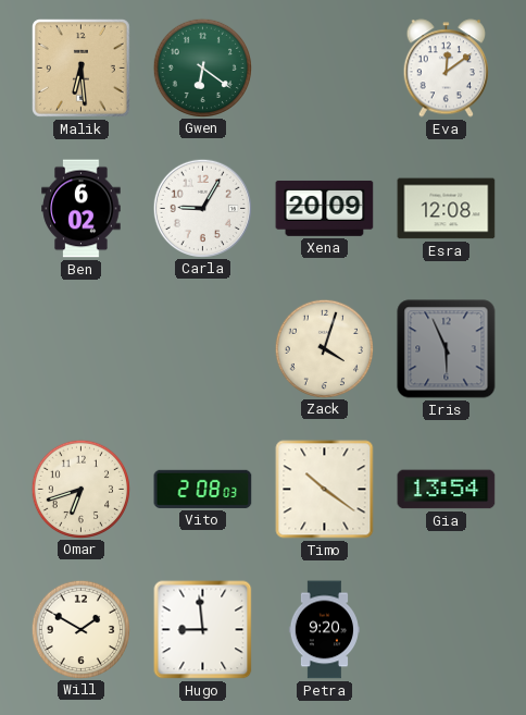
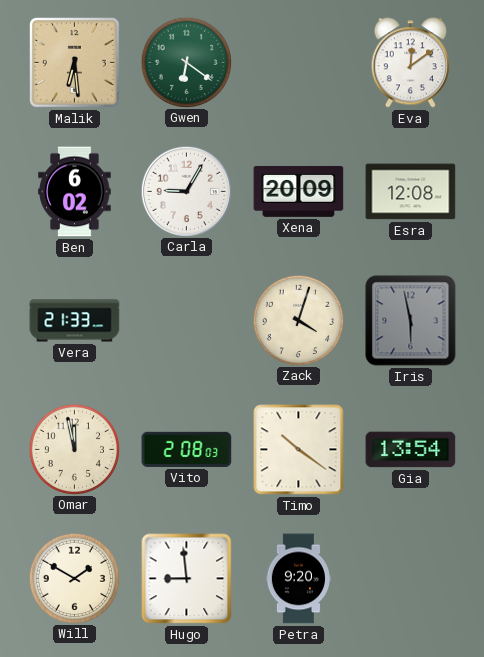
Vera: none -> 21:33
Iris: 5:56 -> 5:58
Omar: 6:42 -> 11:58
